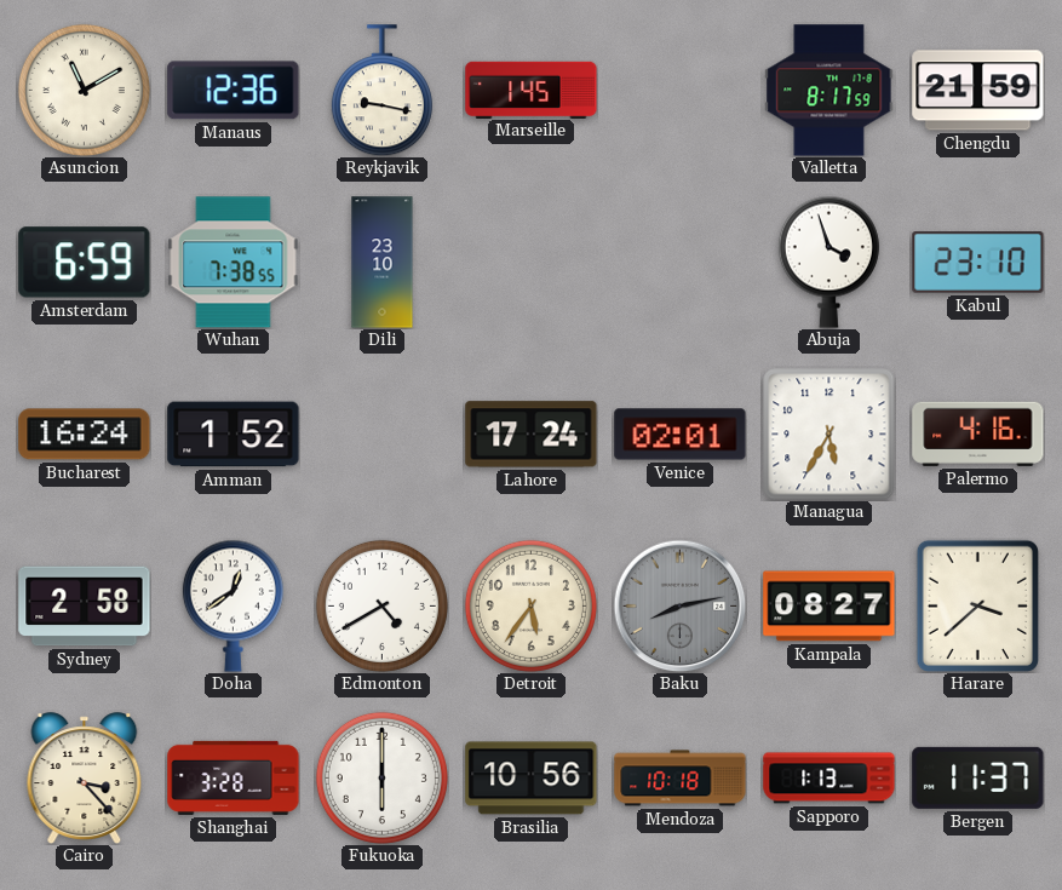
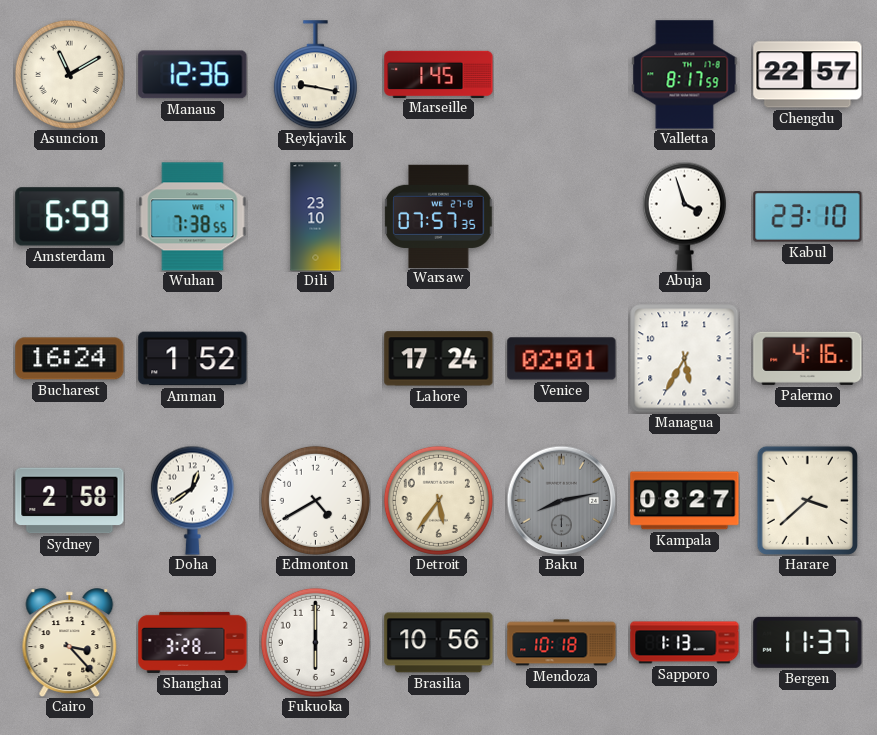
Chengdu: 21:59 -> 22:57
Warsaw: none -> 07:57
